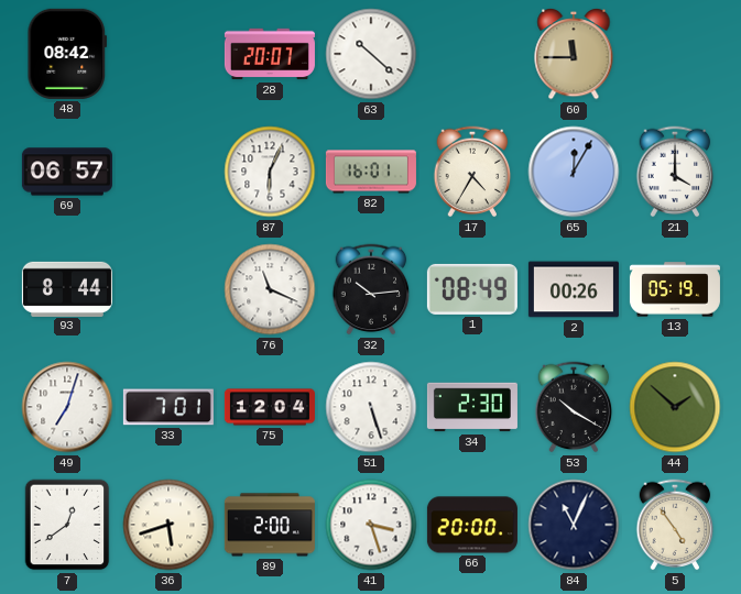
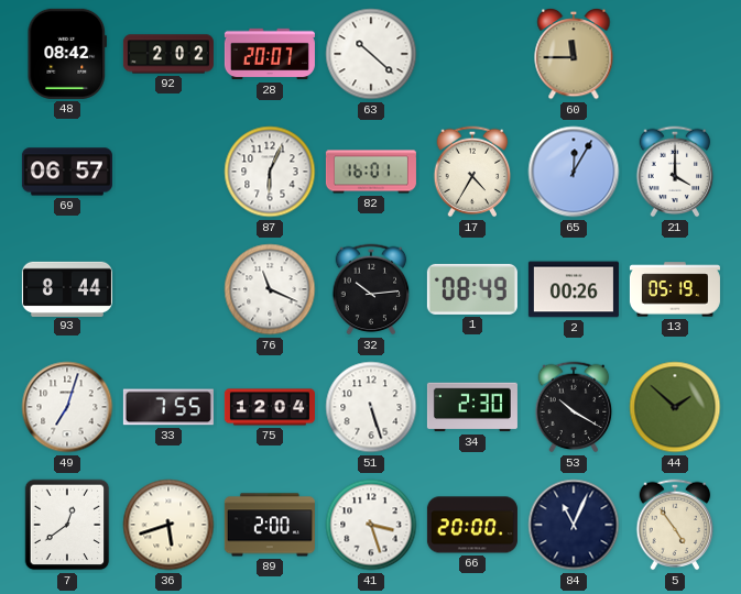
92: none -> 2:02
33: 7:01 -> 7:55
